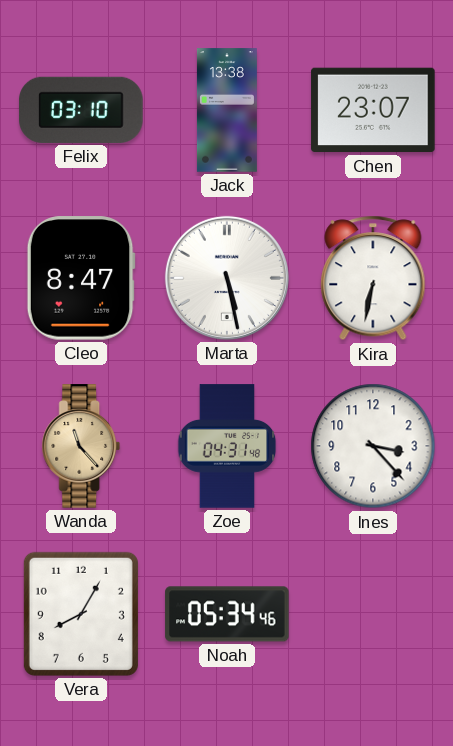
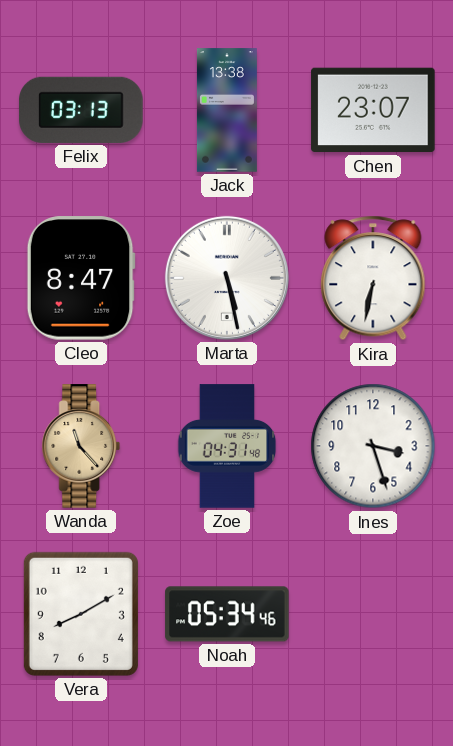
Felix: 03:10 -> 03:13
Ines: 3:23 -> 3:27
Vera: 8:05 -> 8:10
